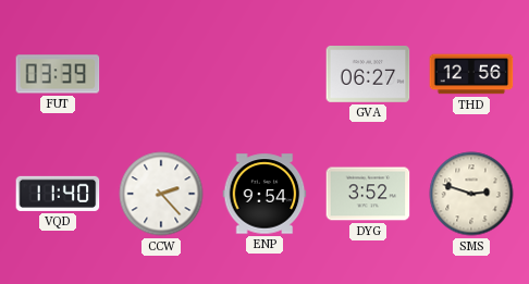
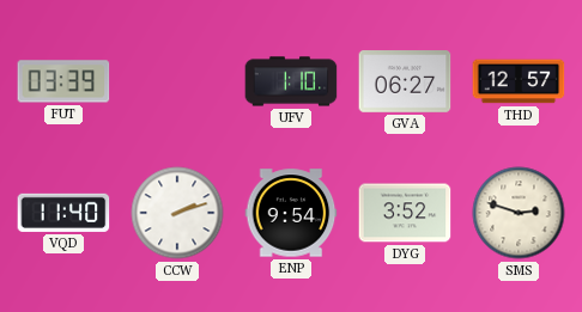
UFV: none -> 1:10
THD: 12:56 -> 12:57
CCW: 2:23 -> 2:12
